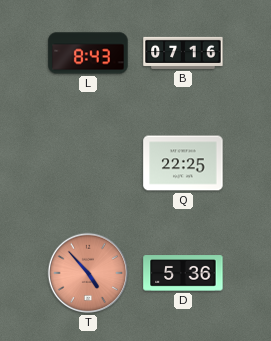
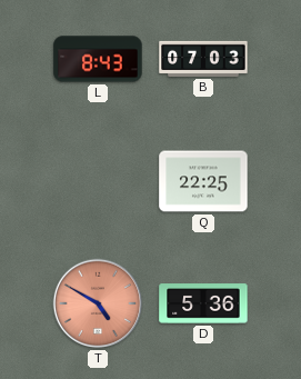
B: 07:16 -> 07:03
T: 4:53 -> 4:50
